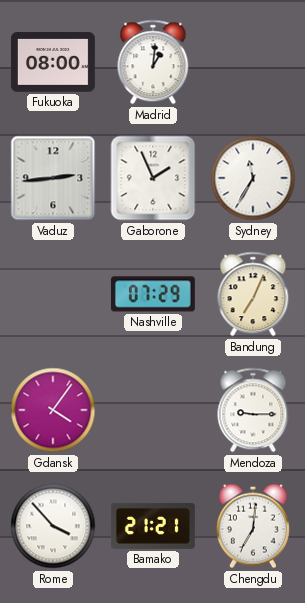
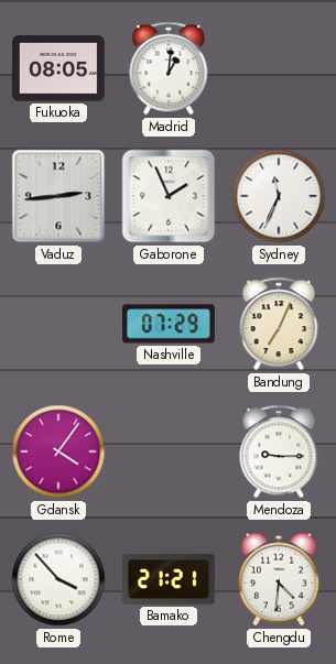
Fukuoka: 08:00 -> 08:05
Sydney: 11:35 -> 11:34
Chengdu: 7:01 -> 4:31
